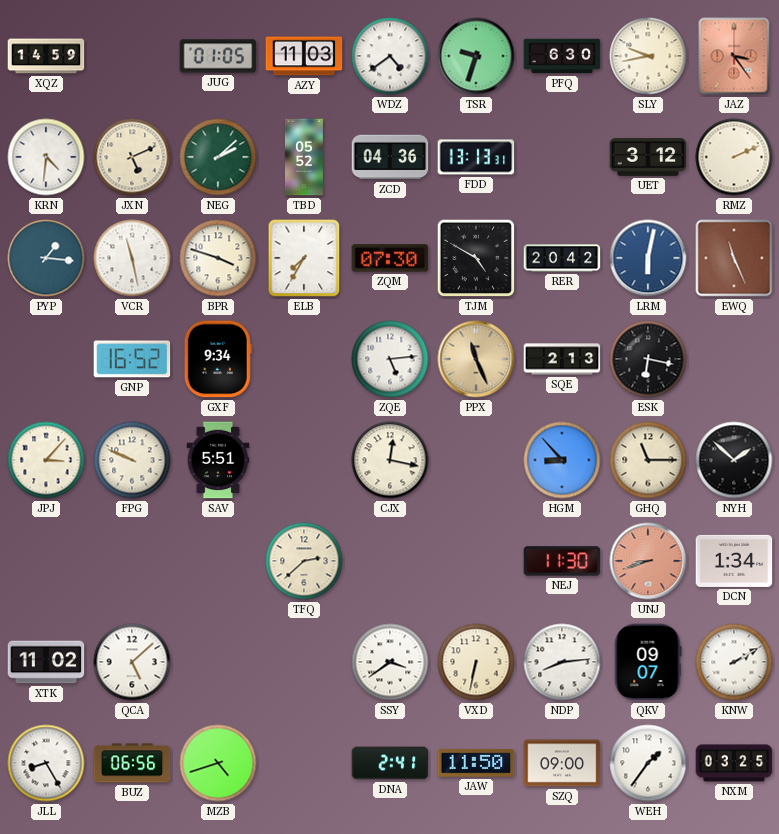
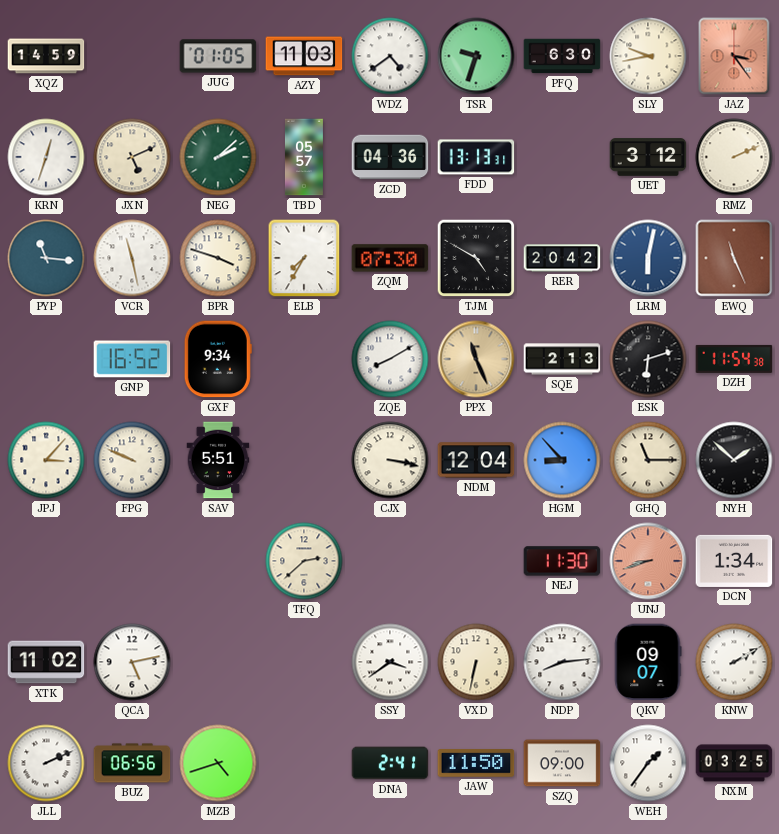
KRN: 4:31 -> 12:33
TBD: 05:52 -> 05:57
PYP: 1:16 -> 11:16
ZQE: 5:14 -> 8:10
ESK: 6:17 -> 6:12
DZH: none -> 11:54
CJX: 12:17 -> 3:17
NDM: none -> 12:04
QCA: 5:08 -> 5:13
JLL: 8:25 -> 2:11
